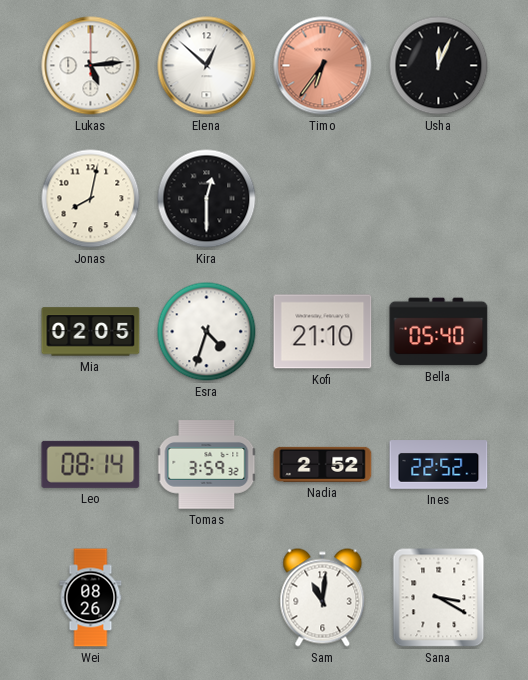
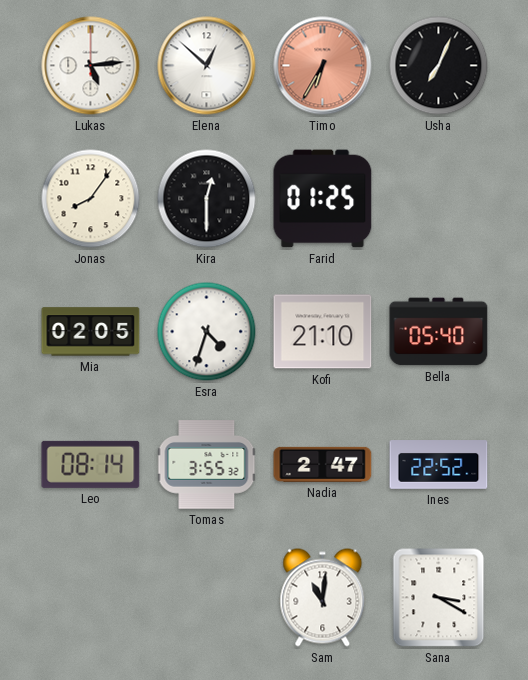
Timo: 6:36 -> 6:35
Usha: 12:04 -> 7:04
Jonas: 8:02 -> 8:06
Farid: none -> 01:25
Tomas: 3:59 -> 3:55
Nadia: 2:52 -> 2:47
Wei: 08:26 -> none
